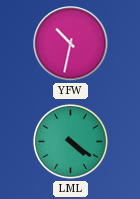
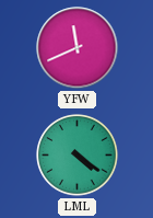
YFW: 10:32 -> 11:41
